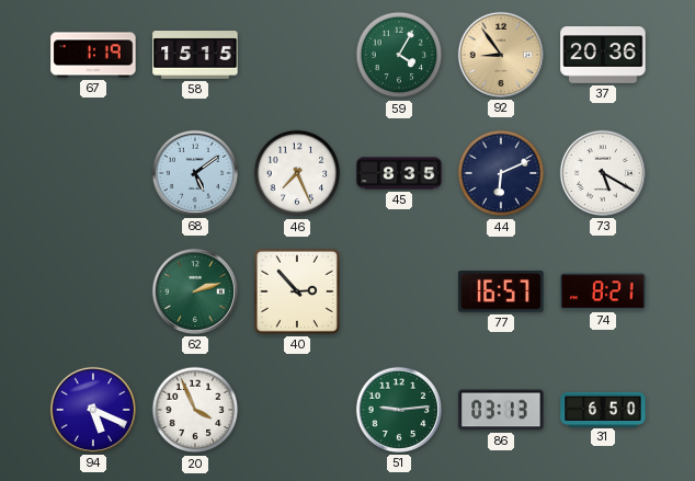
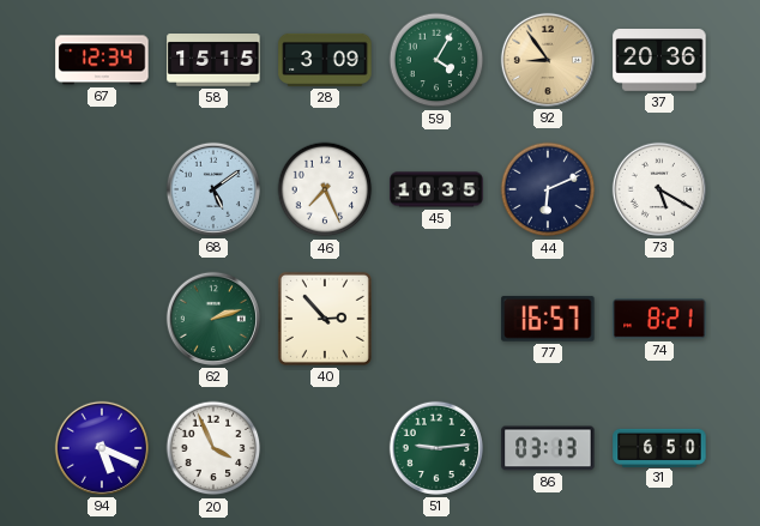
67: 1:19 -> 12:34
28: none -> 3:09
45: 8:35 -> 10:35
